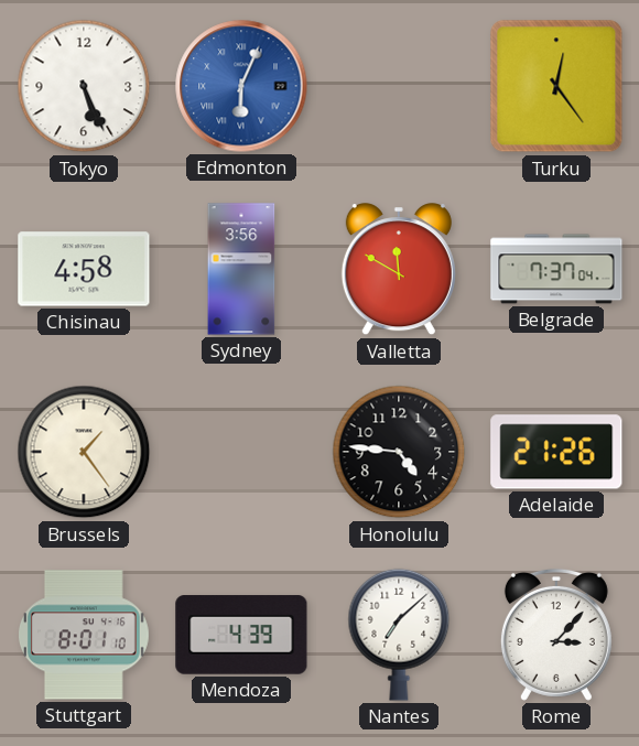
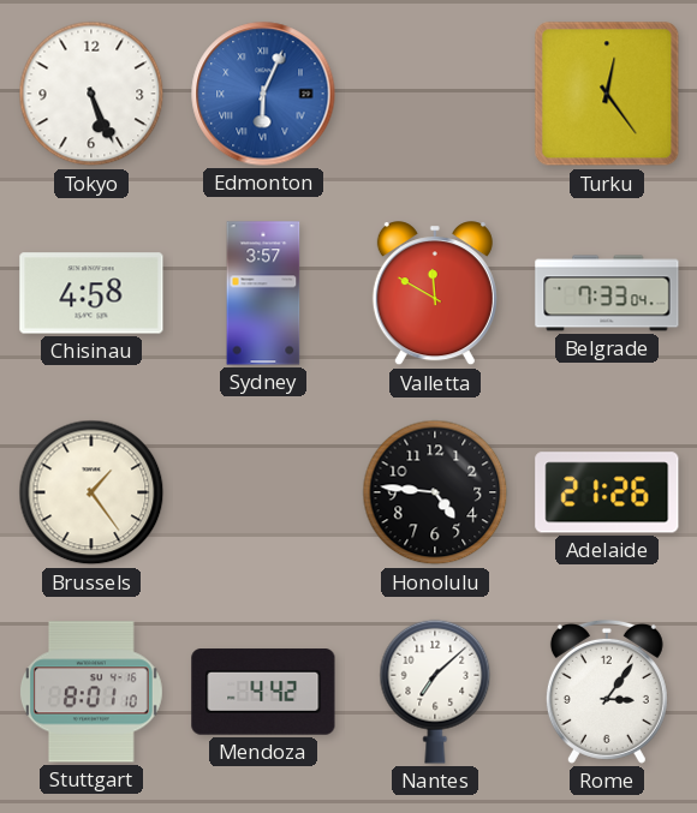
Sydney: 3:56 -> 3:57
Belgrade: 7:37 -> 7:33
Mendoza: 4:39 -> 4:42
Rome: 3:07 -> 3:06
